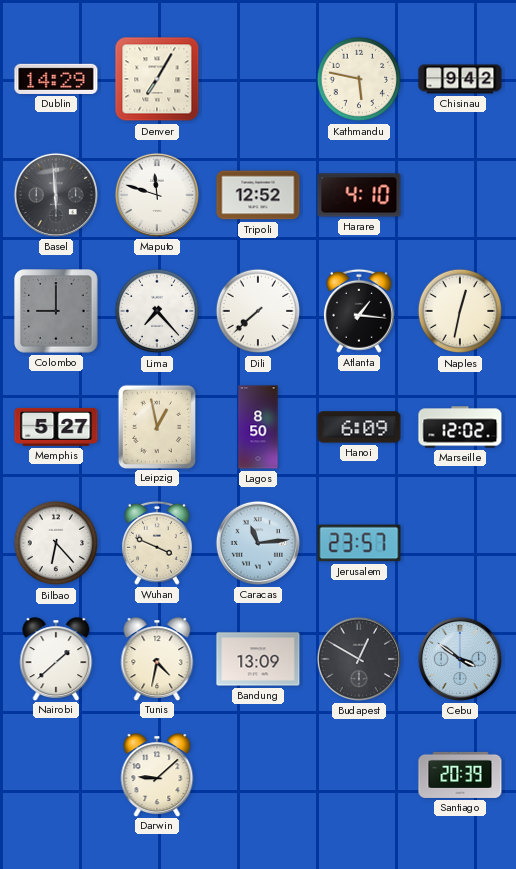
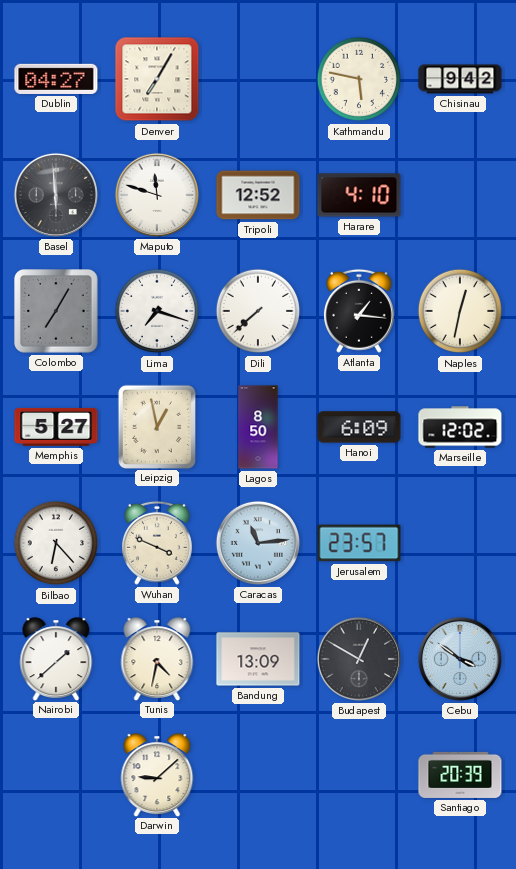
Dublin: 14:29 -> 04:27
Colombo: 9:00 -> 7:05
Lima: 7:23 -> 7:18
